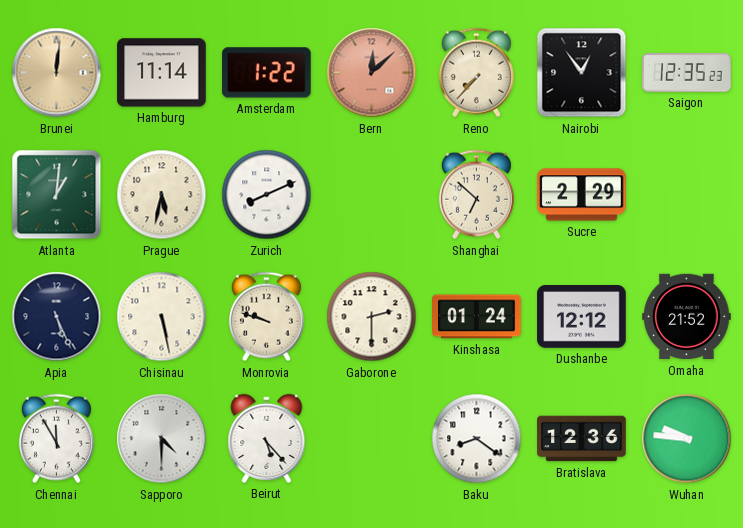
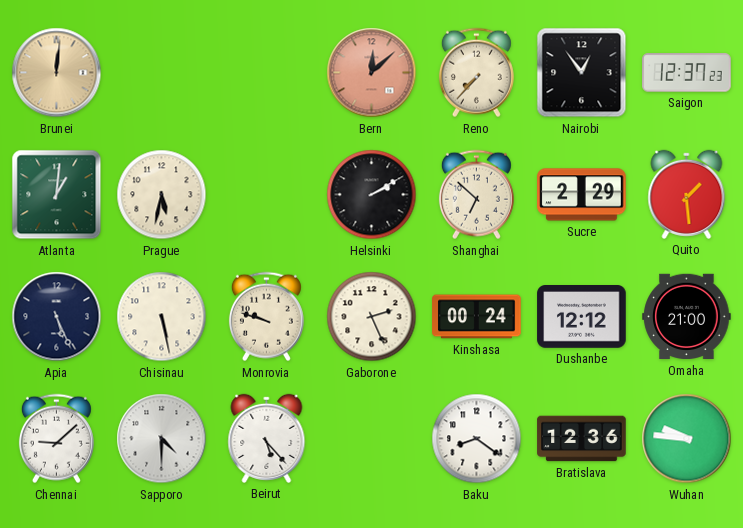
Hamburg: 11:14 -> none
Amsterdam: 1:22 -> none
Saigon: 12:35 -> 12:37
Zurich: 8:11 -> none
Helsinki: none -> 2:10
Quito: none -> 1:29
Gaborone: 2:30 -> 2:26
Kinshasa: 01:24 -> 00:24
Omaha: 21:52 -> 21:00
Chennai: 11:55 -> 9:08
